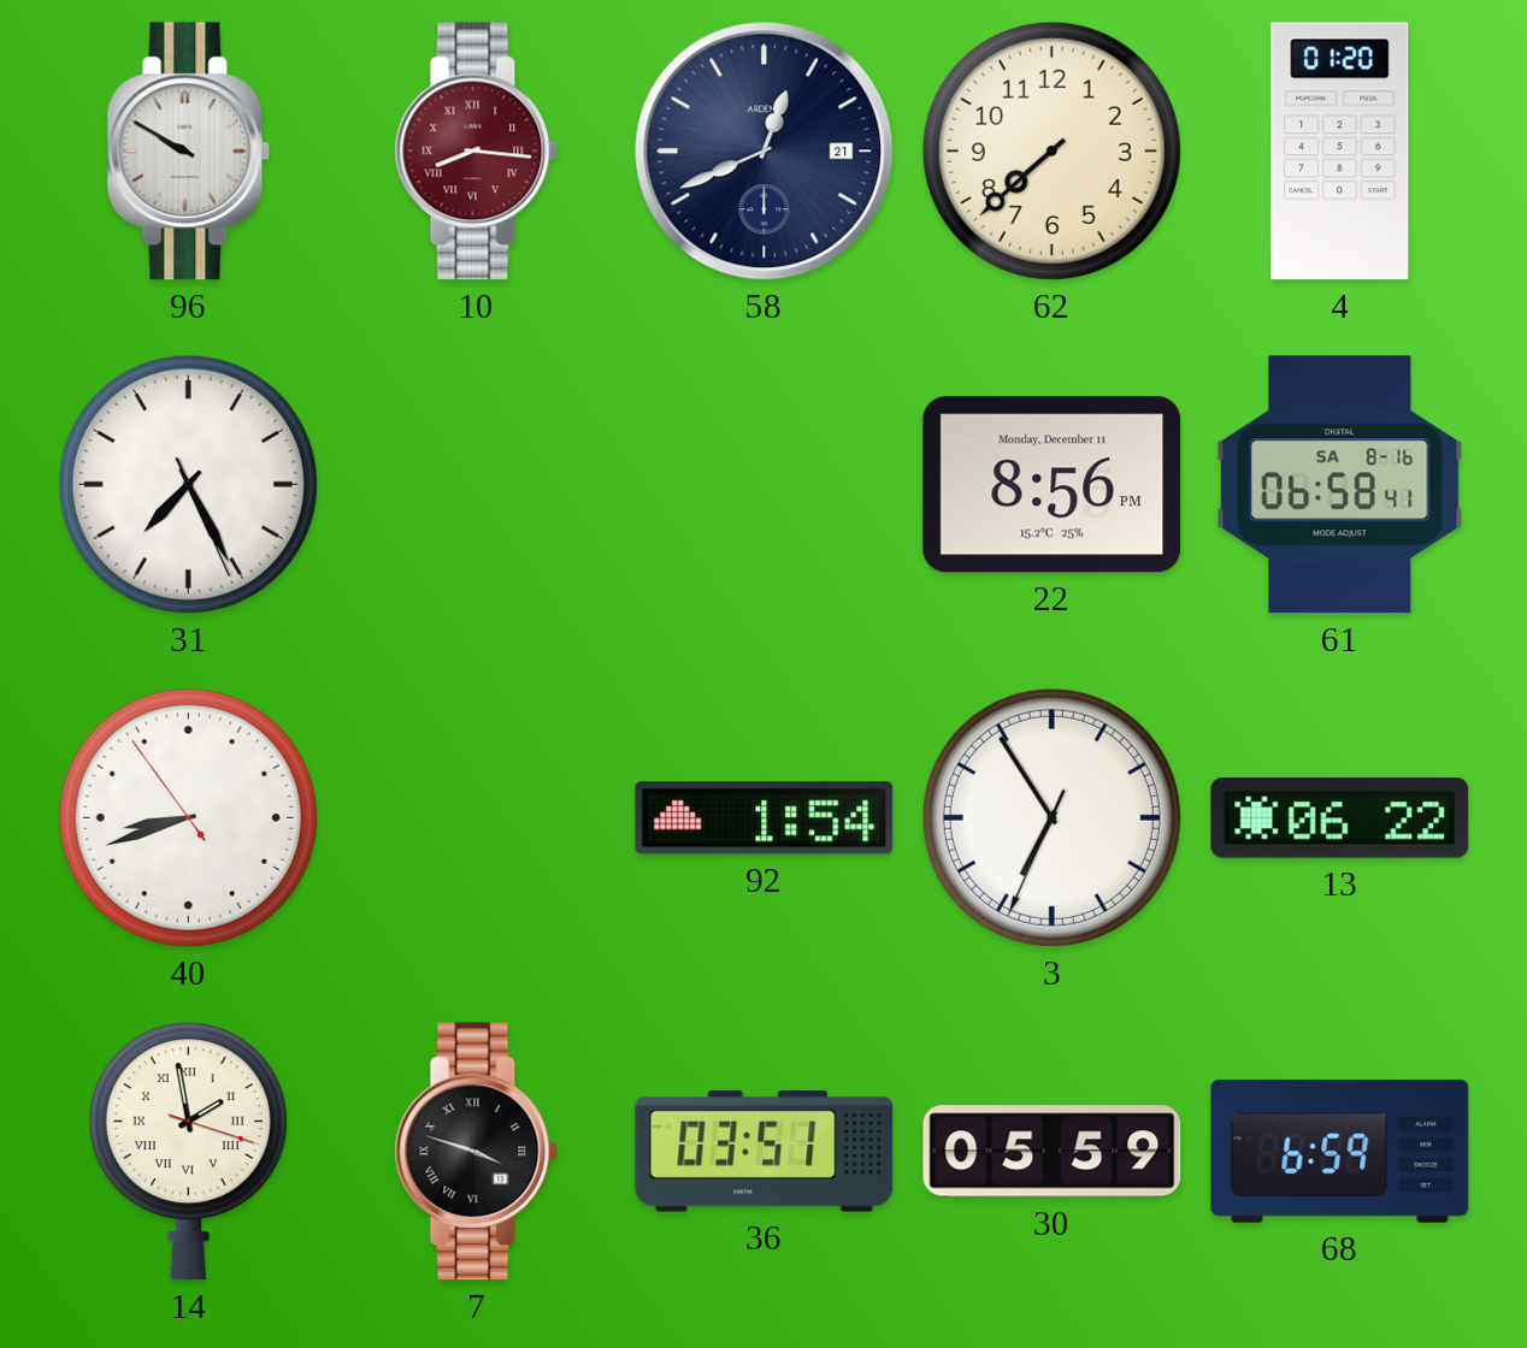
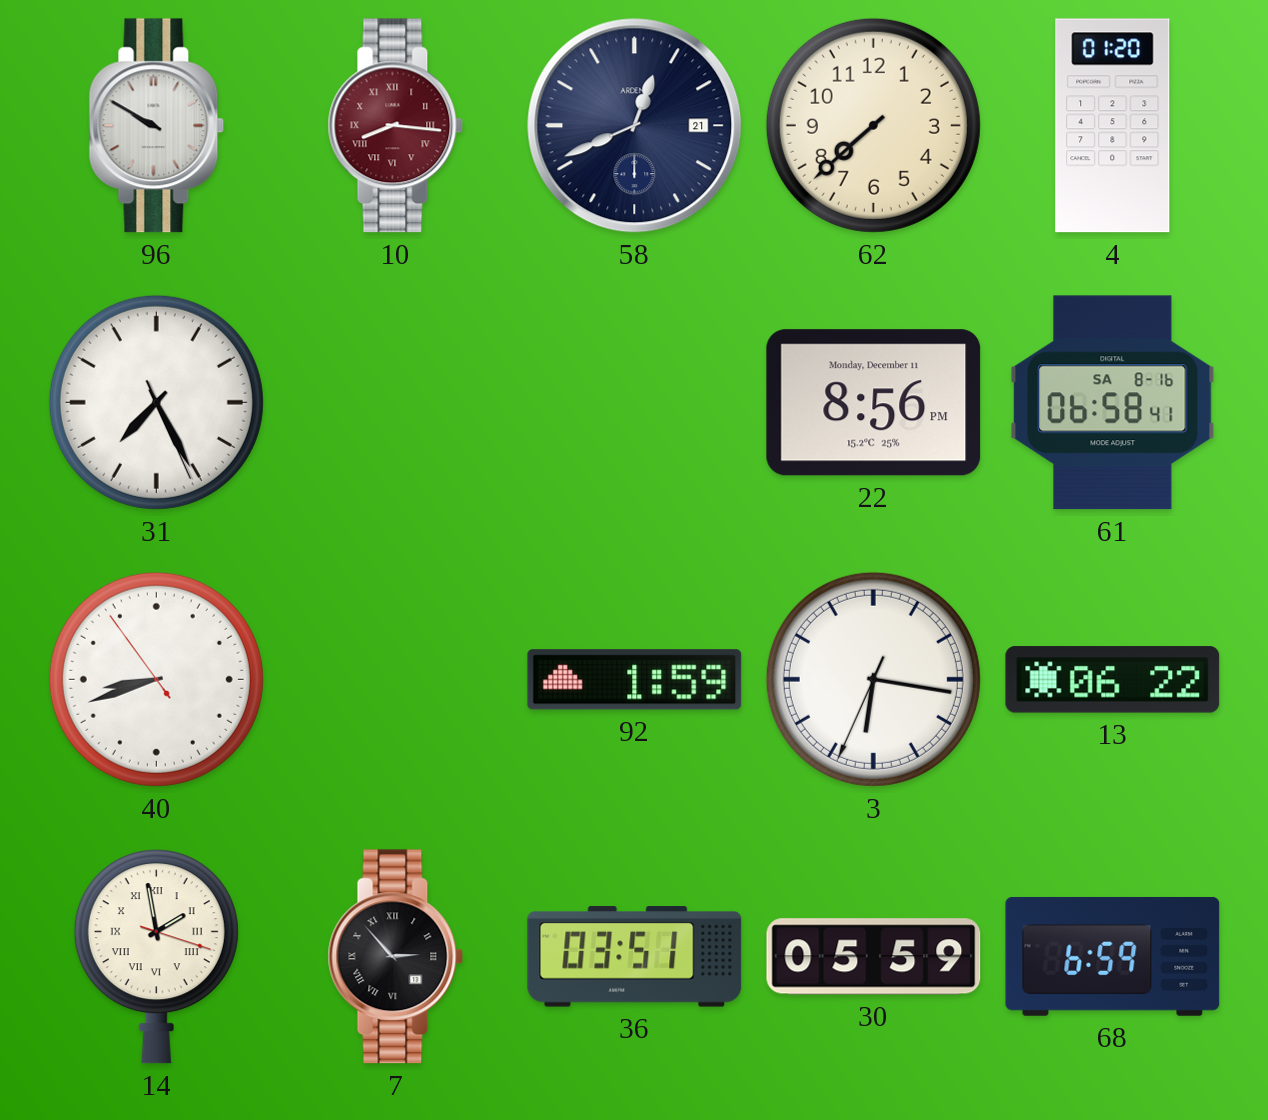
92: 1:54 -> 1:59
3: 6:54 -> 6:16
7: 3:48 -> 2:53
